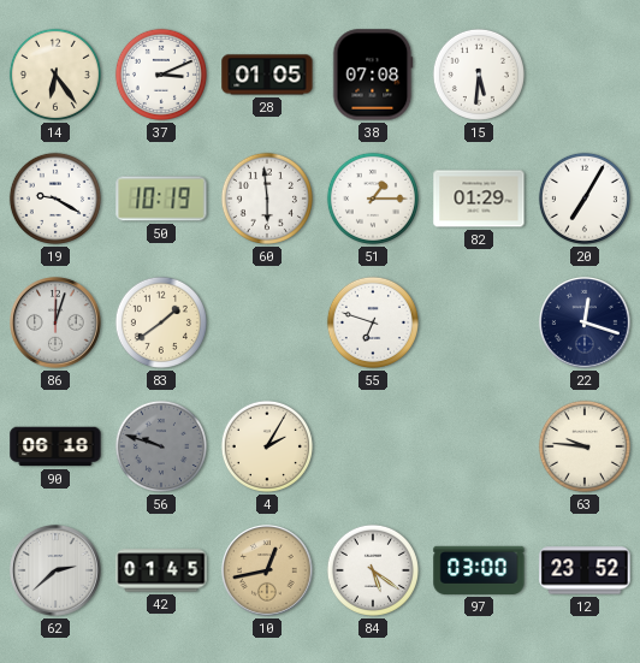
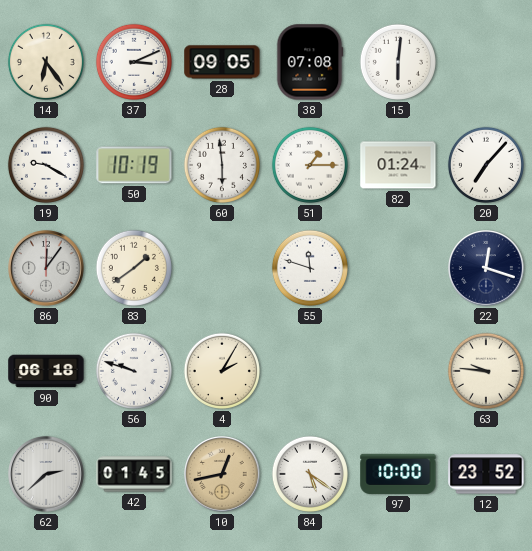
28: 01:05 -> 09:05
15: 5:31 -> 6:01
82: 01:29 -> 01:24
20: 7:05 -> 7:07
86: 12:03 -> 12:06
55: 6:48 -> 11:48
56 dial: grey -> white
97: 03:00 -> 10:00
